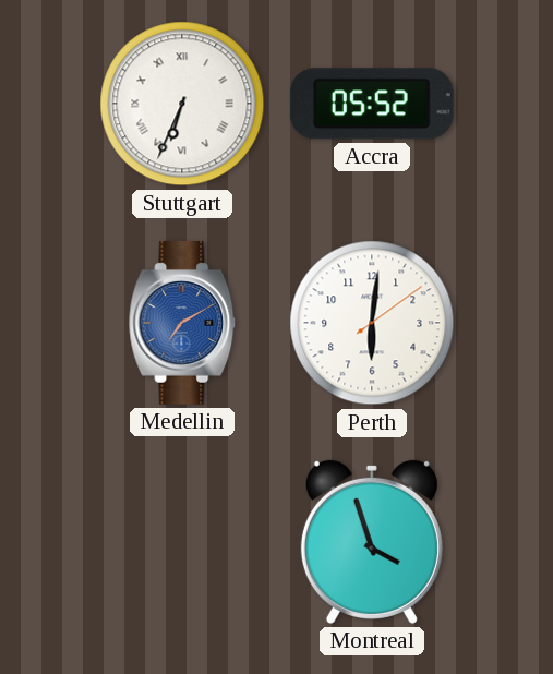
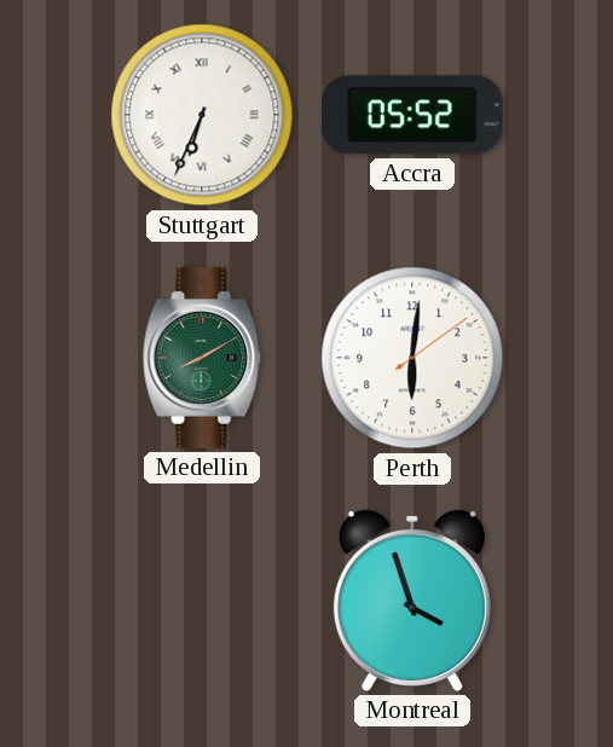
Medellin: 7:10 -> 8:10
Medellin dial: blue -> green
